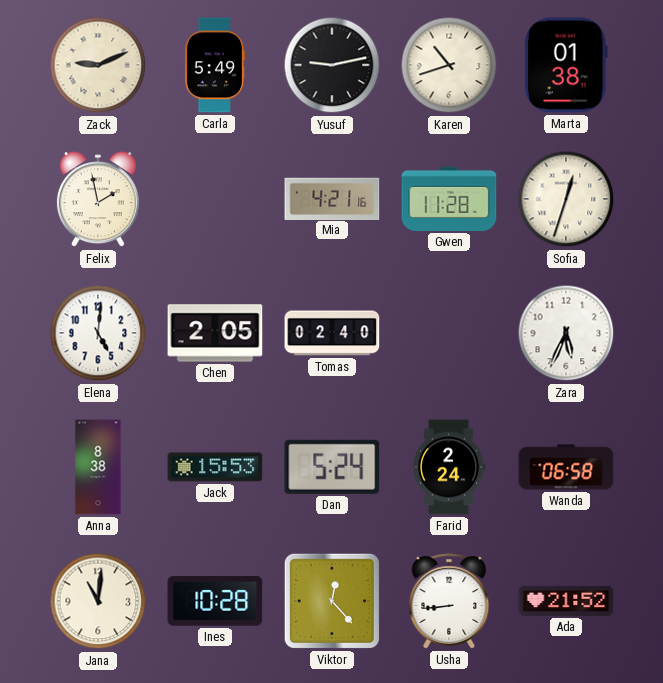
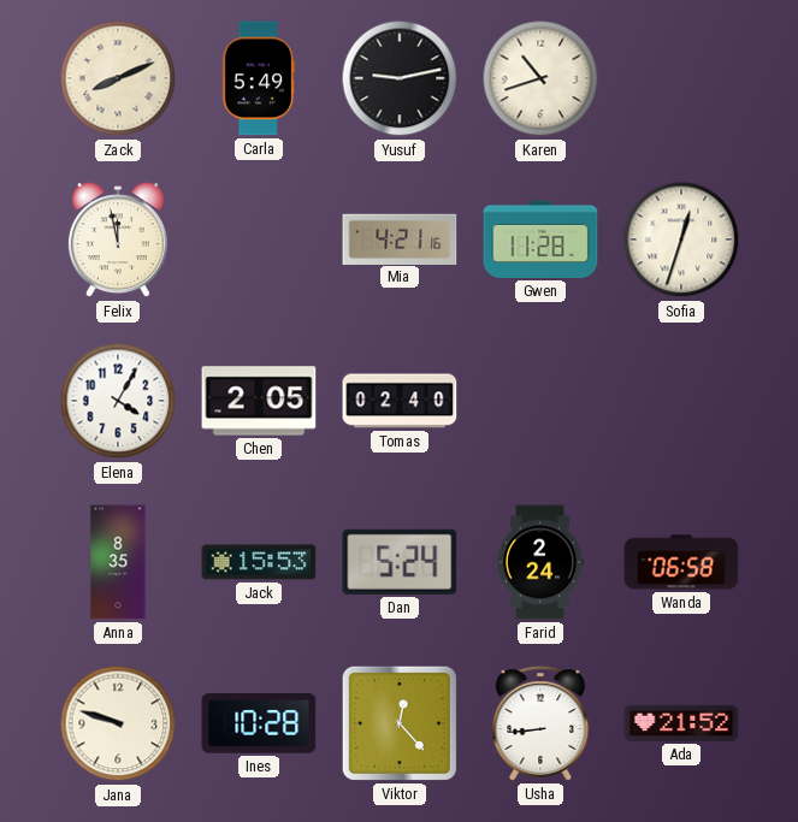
Zack: 9:11 -> 8:11
Marta: 01:38 -> none
Felix: 1:58 -> 11:58
Elena: 5:01 -> 4:05
Zara: 5:34 -> none
Anna: 8:38 -> 8:35
Jana: 11:01 -> 9:48
